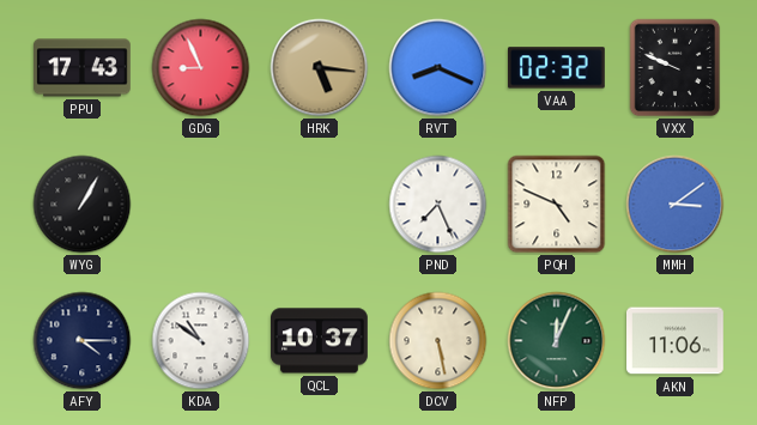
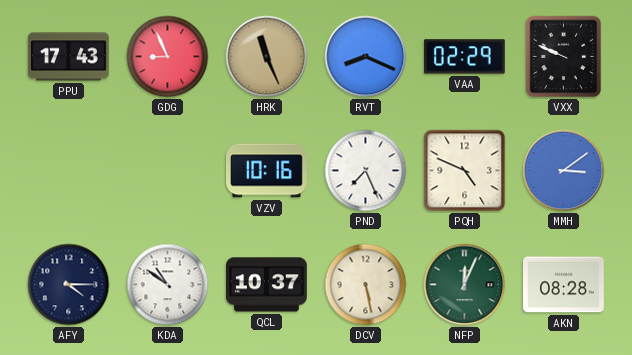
HRK: 5:16 -> 11:26
VAA: 02:32 -> 02:29
WYG: 1:05 -> none
VZV: none -> 10:16
AKN: 11:06 -> 08:28
